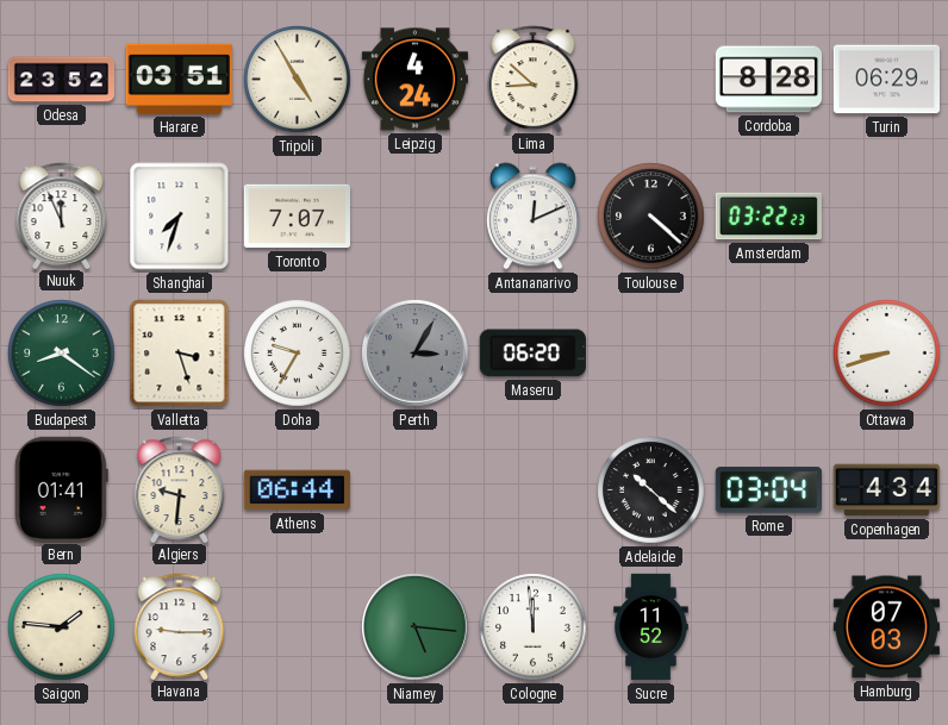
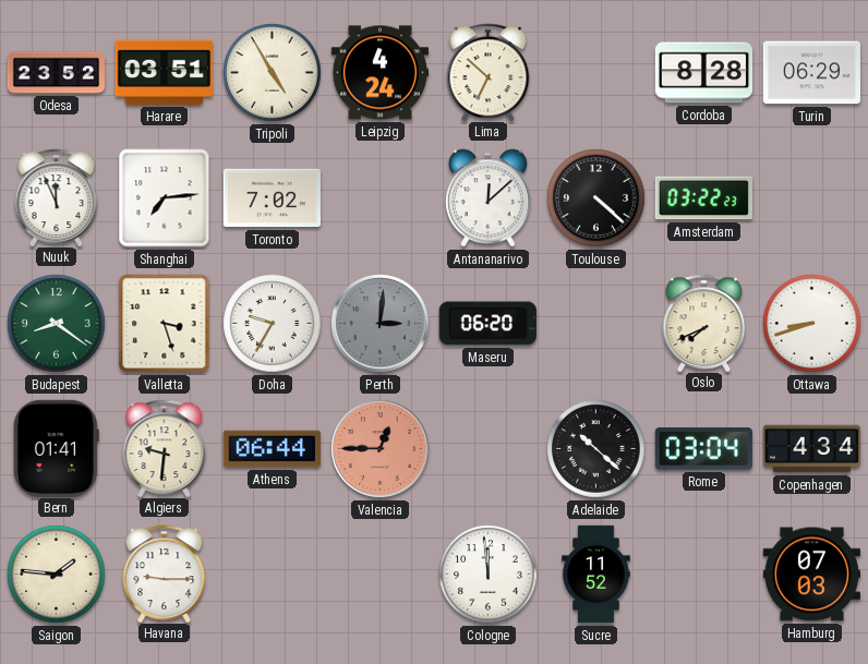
Lima: 8:52 -> 6:52
Shanghai: 7:33 -> 7:14
Toronto: 7:07 -> 7:02
Antananarivo: 12:11 -> 12:08
Perth: 3:05 -> 3:01
Oslo: none -> 7:41
Valencia: none -> 12:45
Niamey: 5:16 -> none
